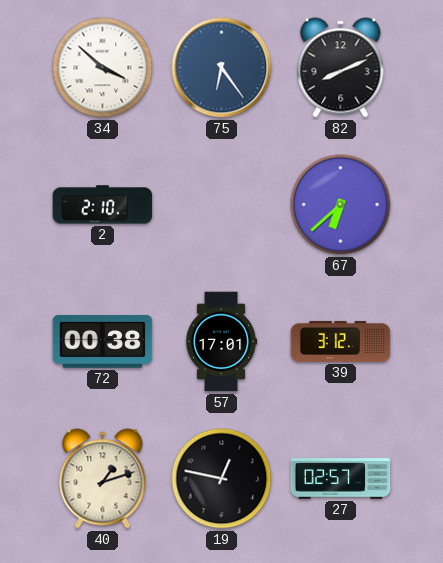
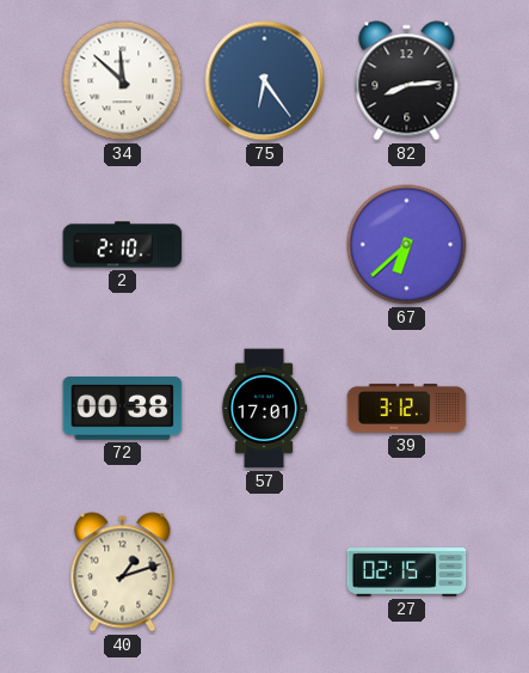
34: 3:52 -> 11:52
82: 8:11 -> 8:14
19: 12:47 -> none
27: 02:57 -> 02:15
